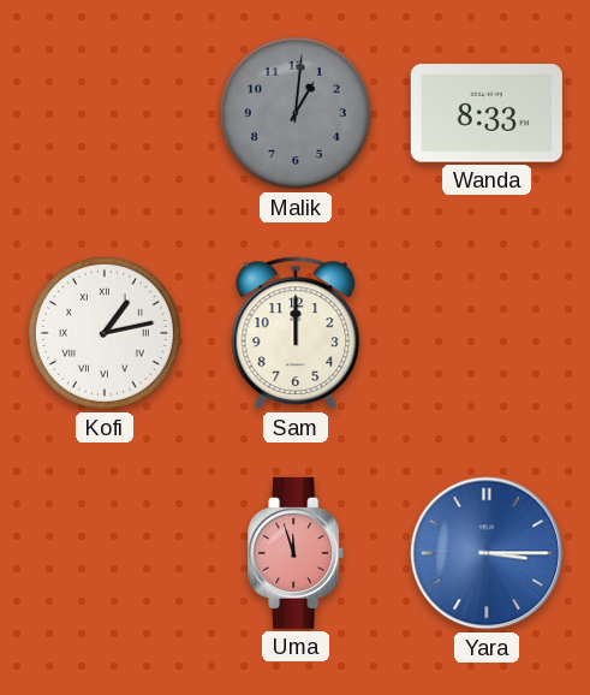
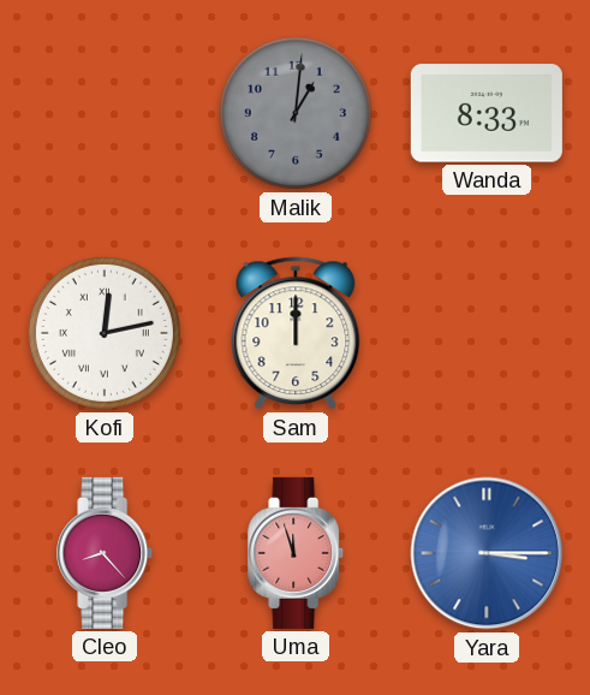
Kofi: 1:13 -> 12:13
Cleo: none -> 8:23
